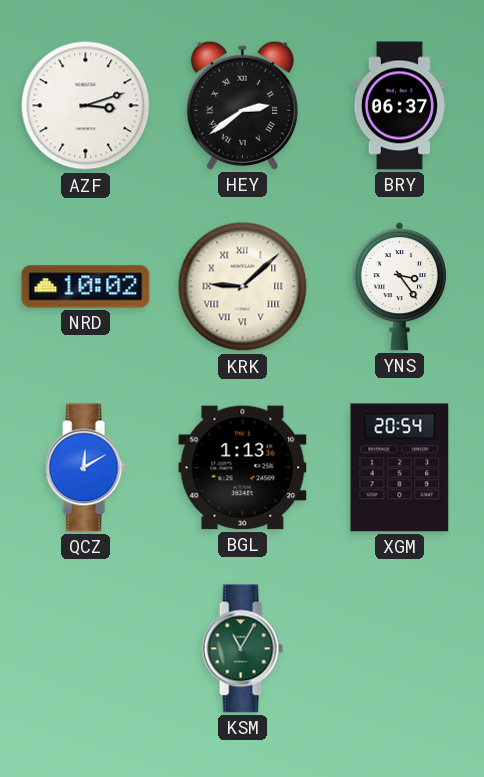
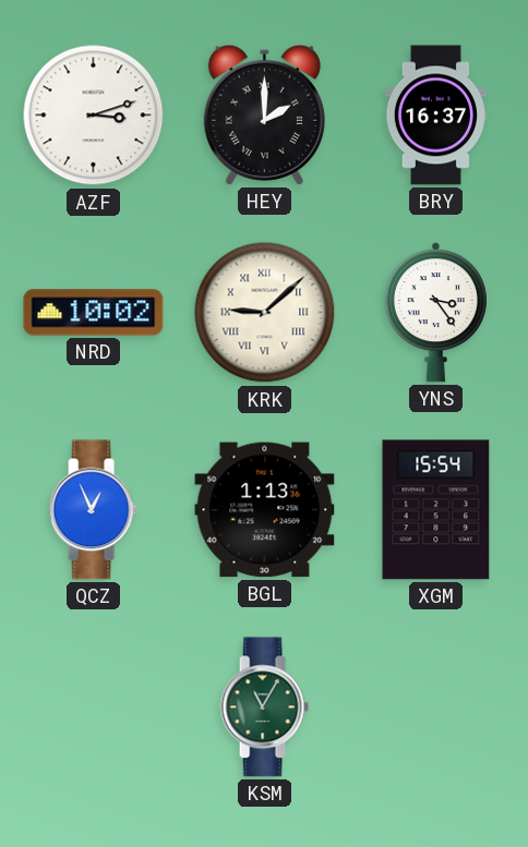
HEY: 2:39 -> 2:00
BRY: 06:37 -> 16:37
QCZ: 12:10 -> 12:56
XGM: 20:54 -> 15:54
